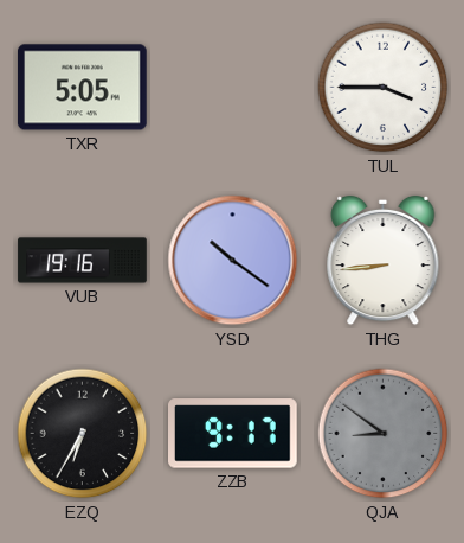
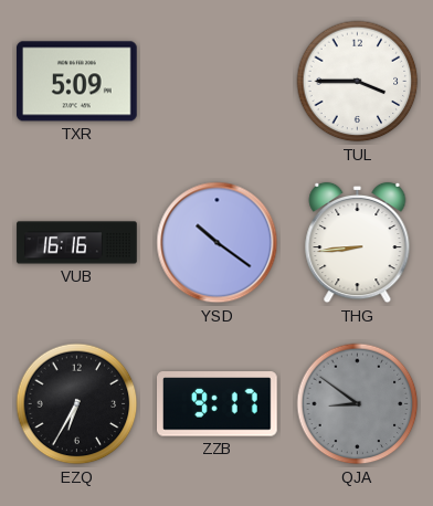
TXR: 5:05 -> 5:09
VUB: 19:16 -> 16:16
